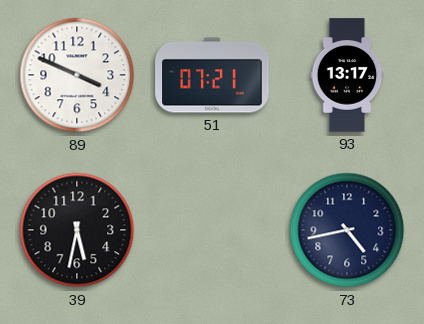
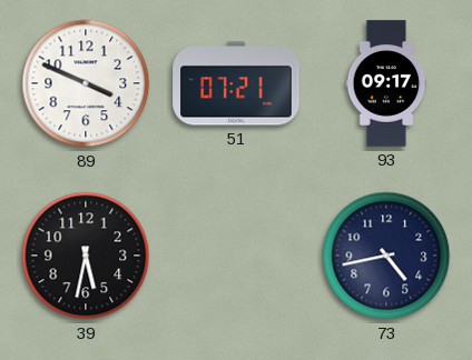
93: 13:17 -> 09:17
